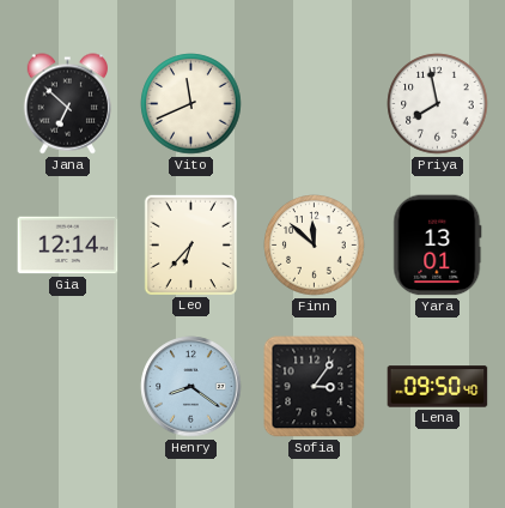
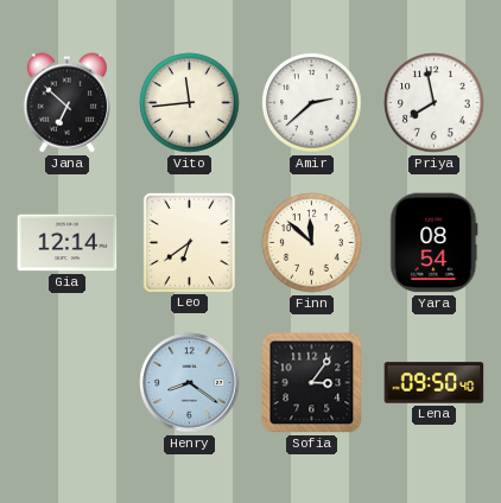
Vito: 11:41 -> 11:44
Amir: none -> 2:38
Leo: 6:37 -> 6:39
Yara: 13:01 -> 08:54
